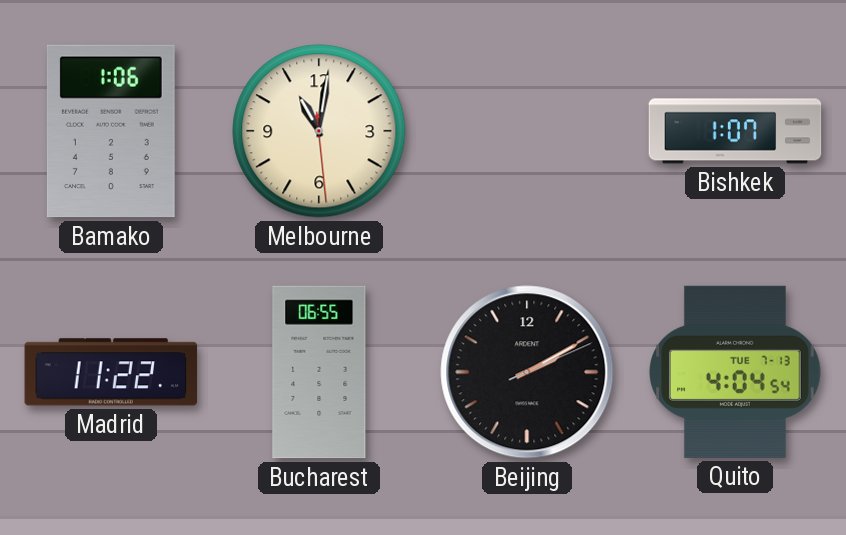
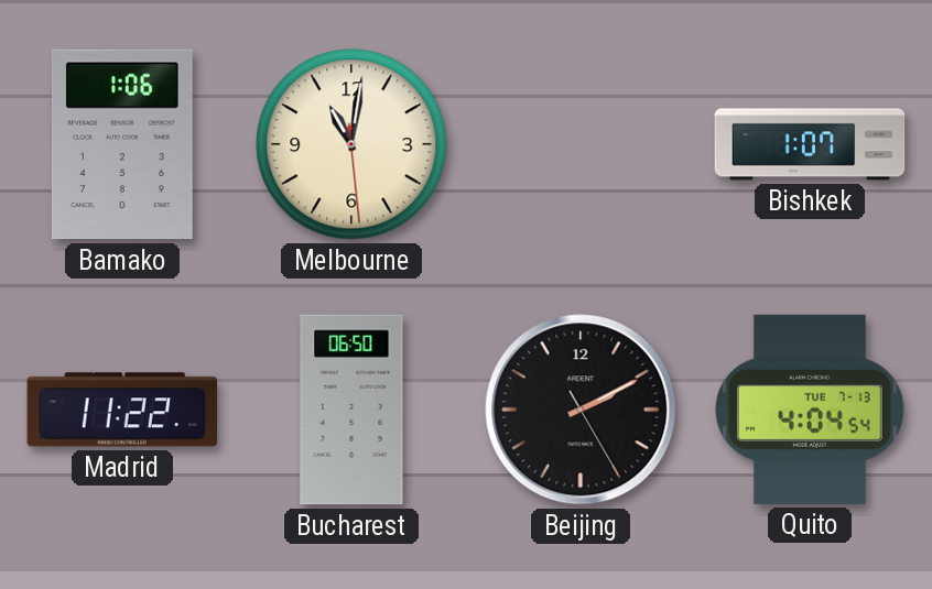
Bucharest: 06:55 -> 06:50
Beijing: 2:10:11 -> 2:10:25
